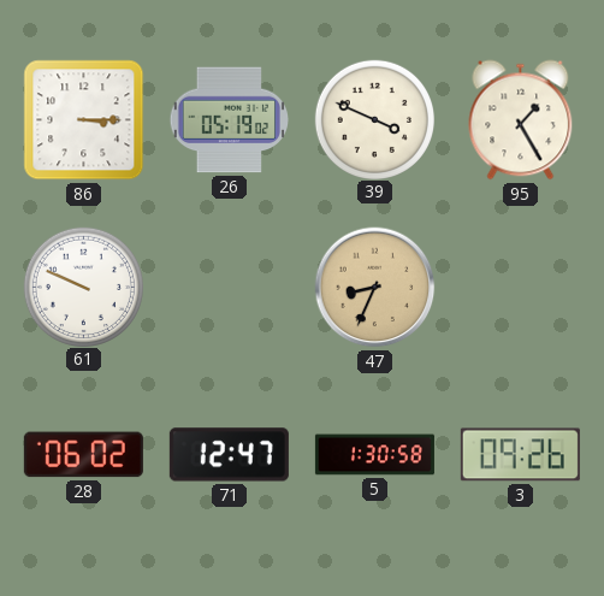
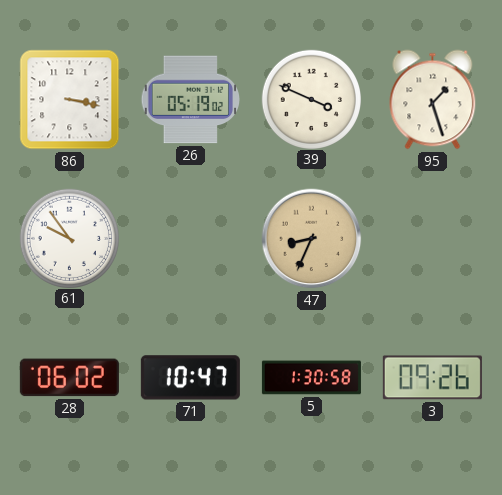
86: 3:15 -> 3:17
95: 1:25 -> 1:27
61: 9:49 -> 9:54
71: 12:47 -> 10:47
